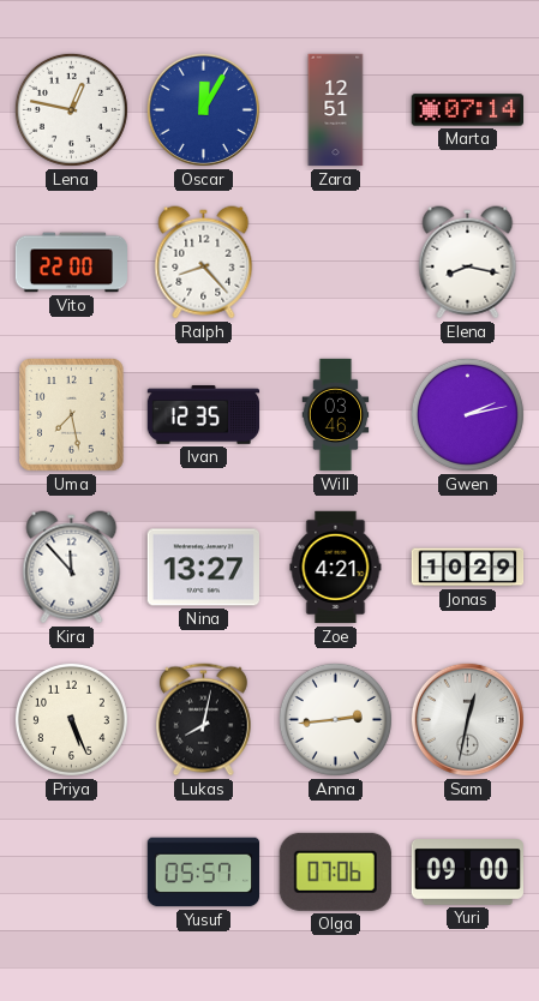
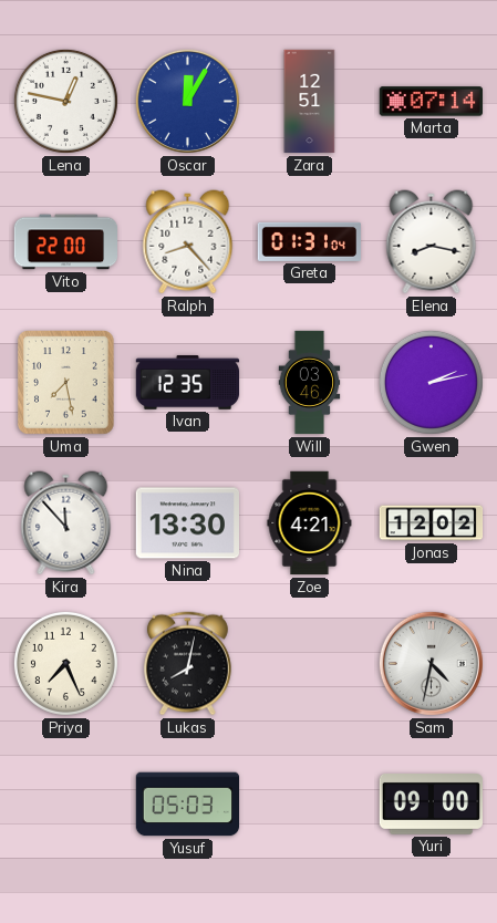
Greta: none -> 01:31
Nina: 13:27 -> 13:30
Jonas: 10:29 -> 12:02
Priya: 5:26 -> 7:26
Anna: 2:44 -> none
Sam: 12:32 -> 4:32
Yusuf: 05:57 -> 05:03
Olga: 07:06 -> none
